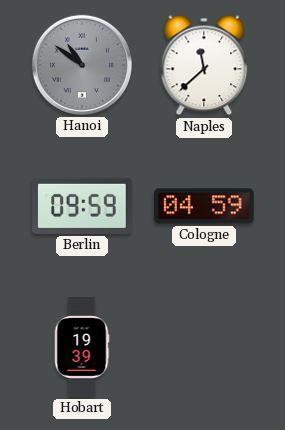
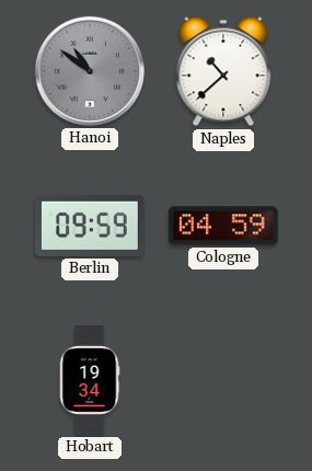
Naples: 11:38 -> 10:38
Hobart: 19:39 -> 19:34
